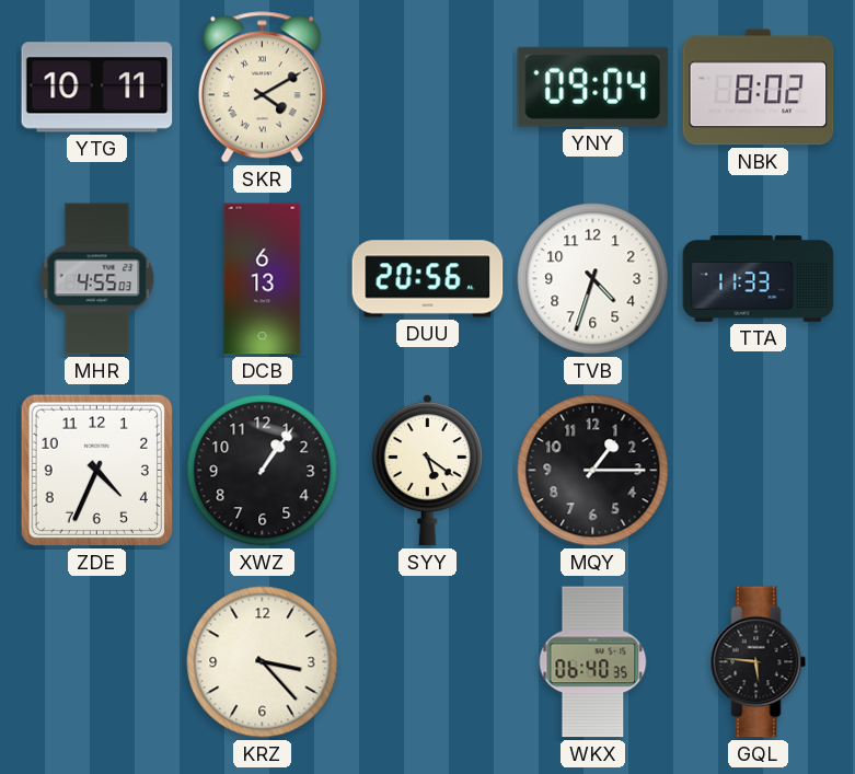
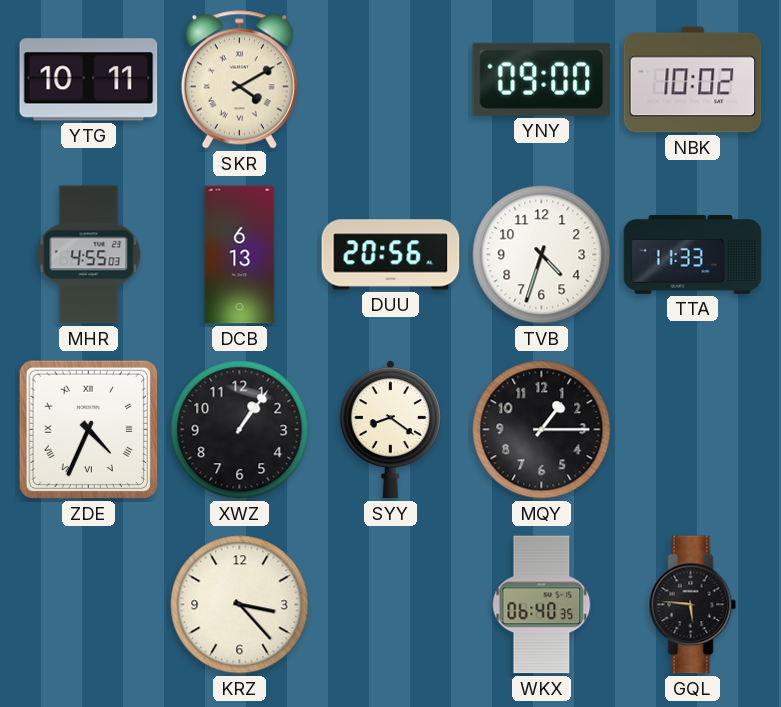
YNY: 09:04 -> 09:00
NBK: 8:02 -> 10:02
ZDE numerals: Arabic -> Roman
SYY: 5:21 -> 8:21
